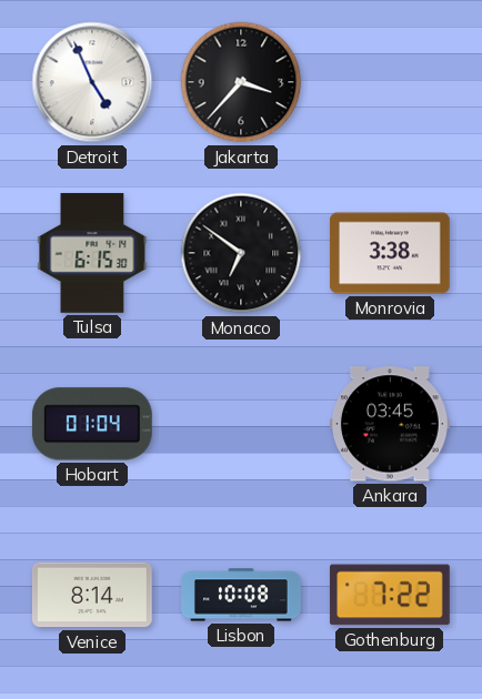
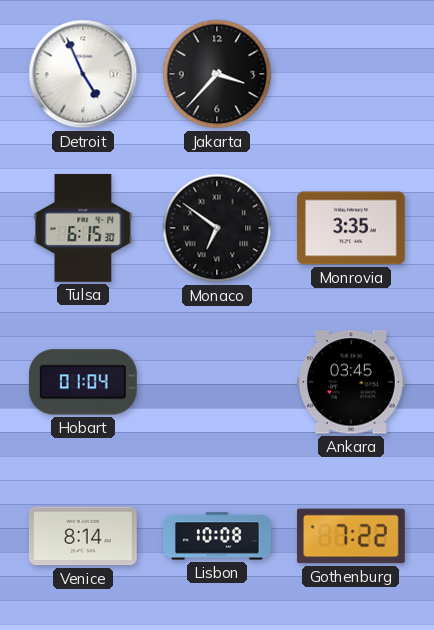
Monrovia: 3:38 -> 3:35
